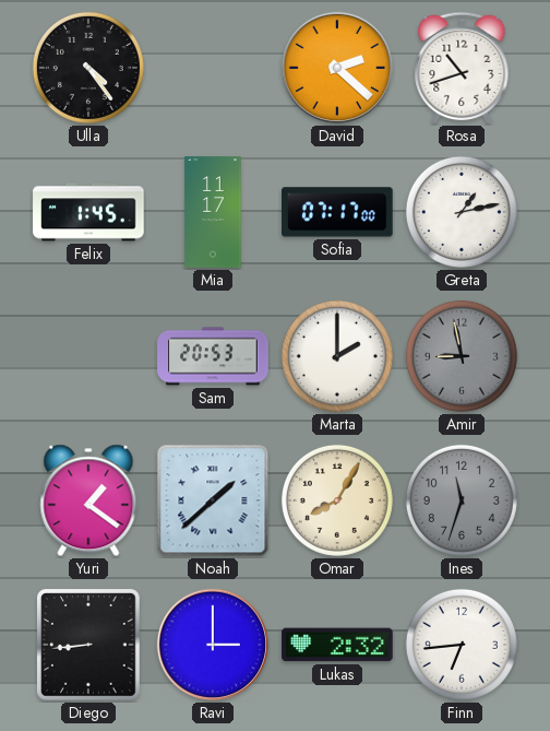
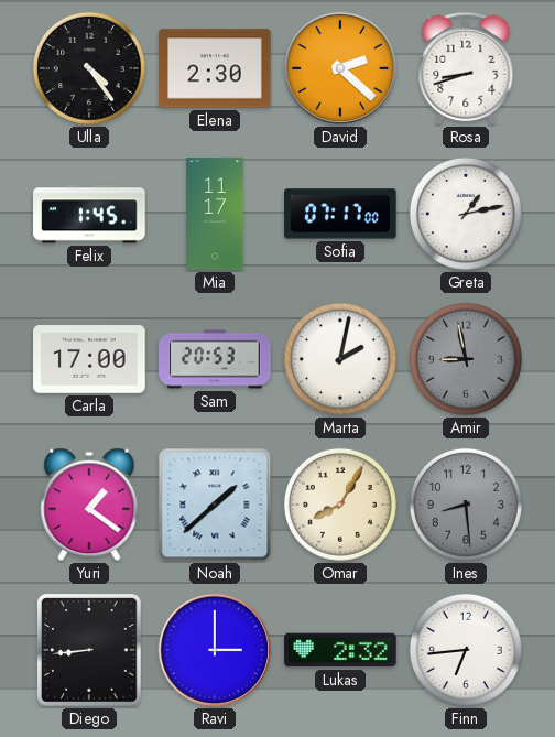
Elena: none -> 2:30
Rosa: 10:42 -> 8:42
Carla: none -> 17:00
Marta: 2:00 -> 2:02
Ines: 11:33 -> 8:29
